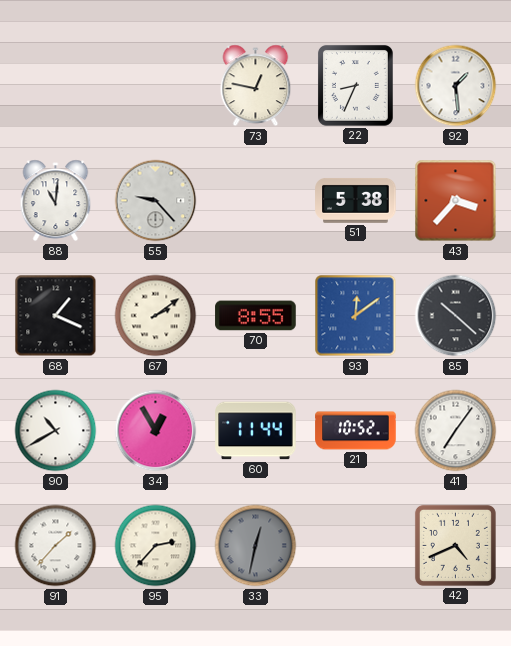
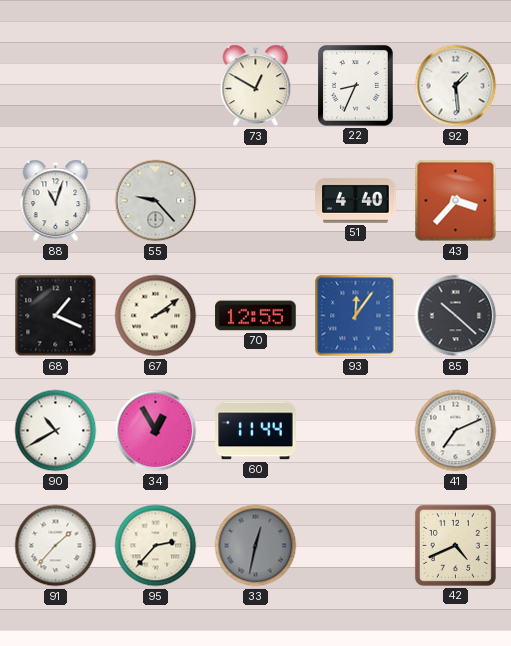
73: 12:47 -> 12:50
88: 11:01 -> 11:03
51: 5:38 -> 4:40
70: 8:55 -> 12:55
93: 12:09 -> 12:06
21: 10:52 -> none
41: 7:06 -> 7:11
